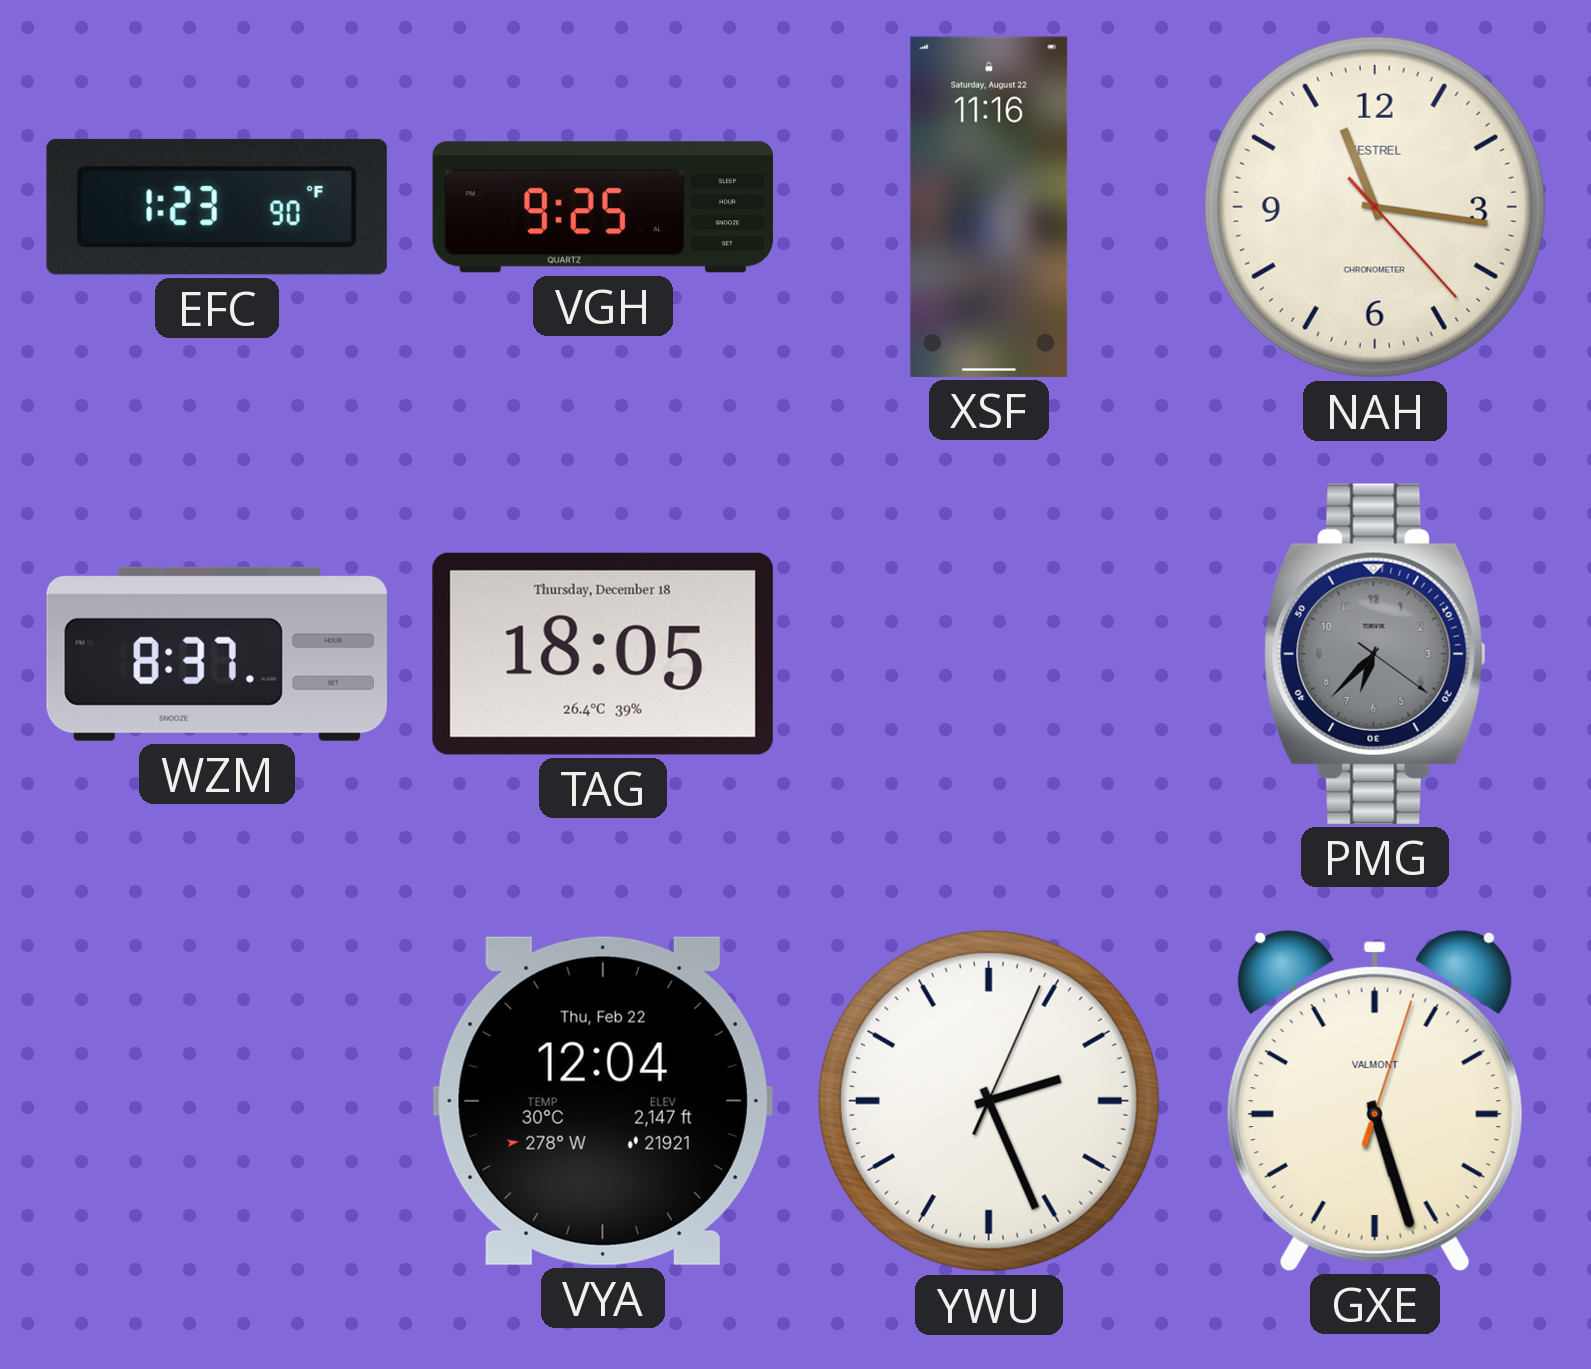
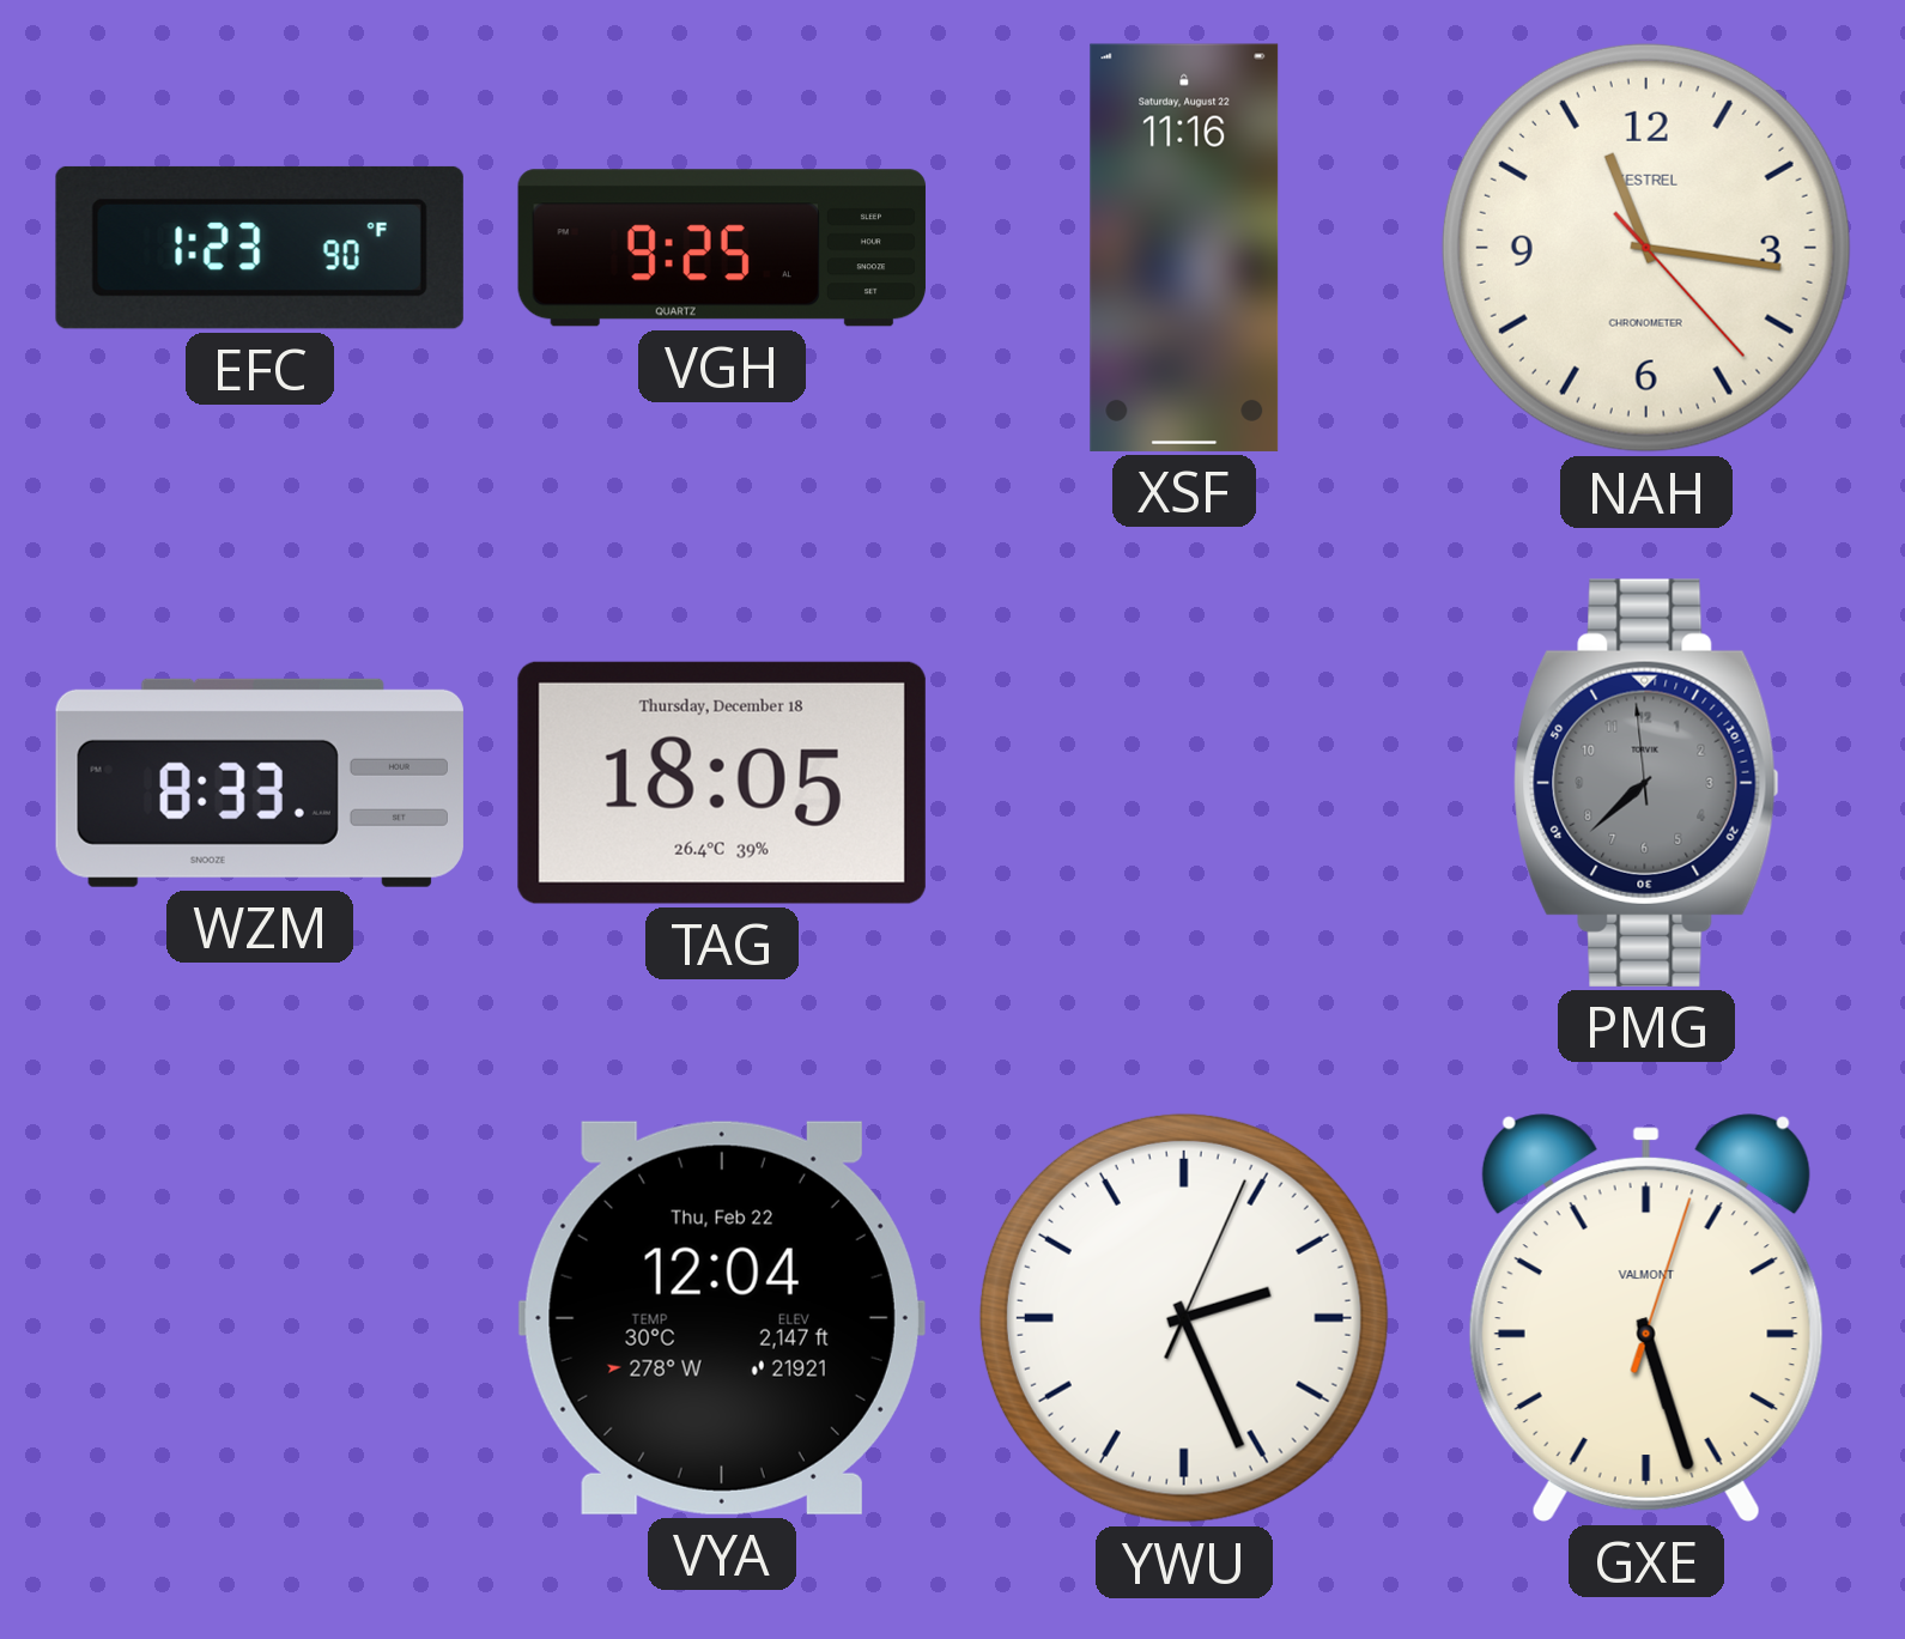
WZM: 8:37 -> 8:33
PMG: 6:37 -> 7:37
